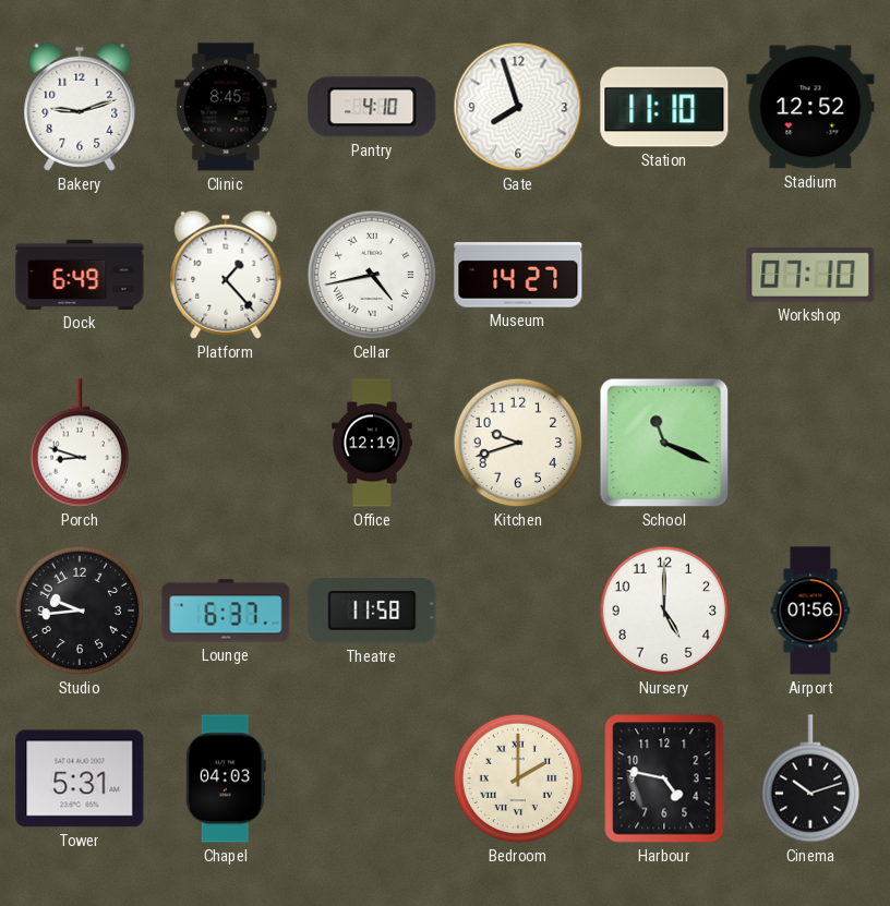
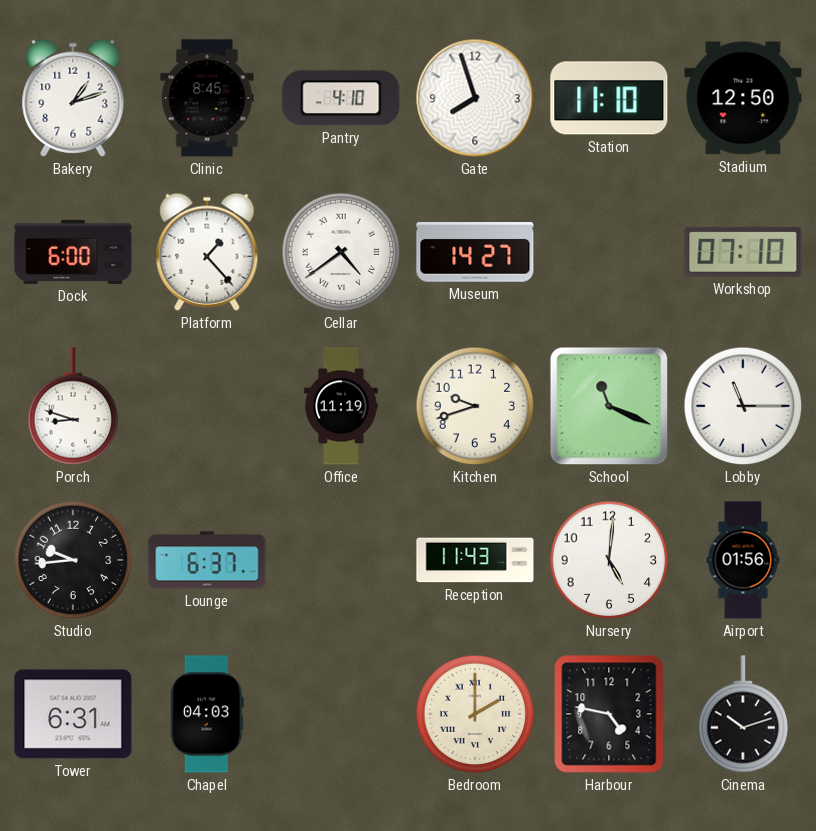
Bakery: 9:12 -> 1:12
Stadium: 12:52 -> 12:50
Dock: 6:49 -> 6:00
Cellar: 4:43 -> 4:39
Office: 12:19 -> 11:19
Lobby: none -> 11:15
Theatre: 11:58 -> none
Reception: none -> 11:43
Nursery: 5:00 -> 5:01
Tower: 5:31 -> 6:31
